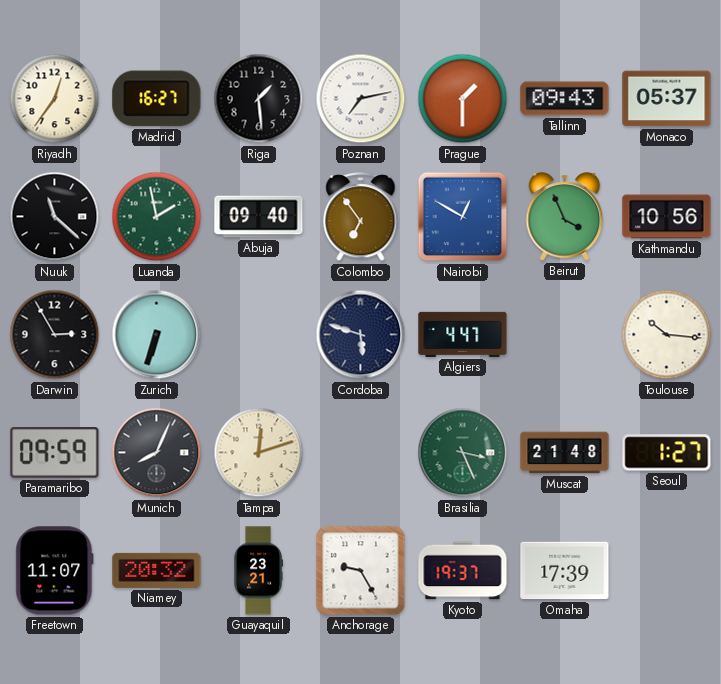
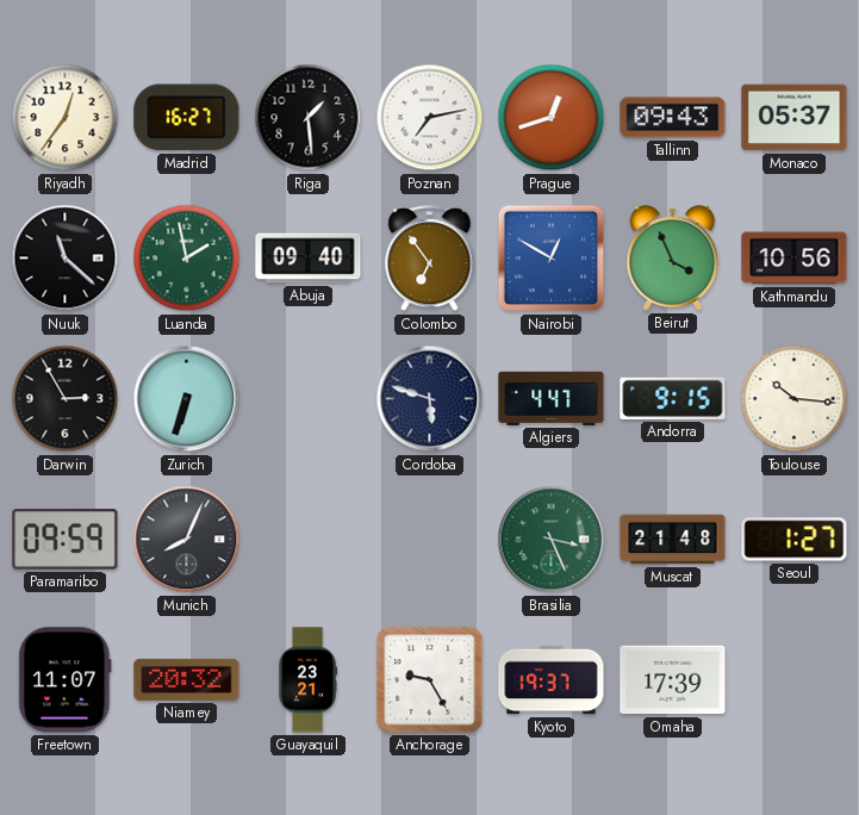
Prague: 1:30 -> 12:42
Andorra: none -> 9:15
Tampa: 12:12 -> none
